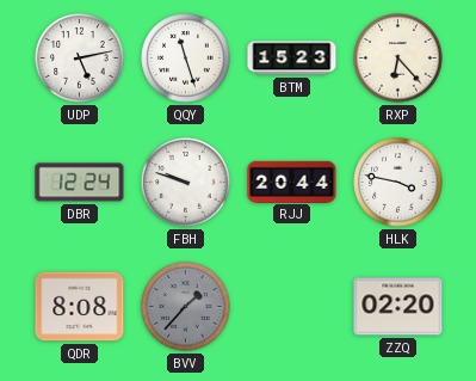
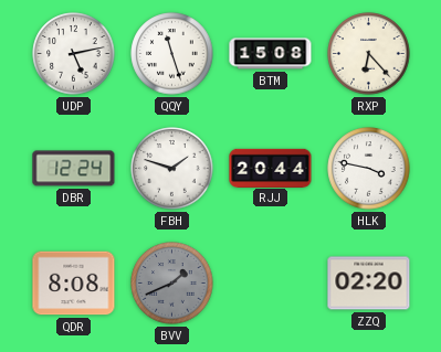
BTM: 15:23 -> 15:08
FBH: 9:48 -> 1:48
BVV: 1:37 -> 1:41
